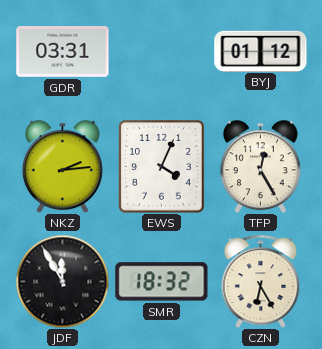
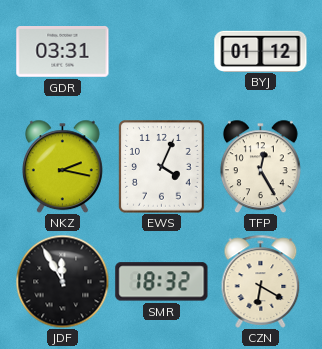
NKZ: 2:14 -> 2:17
CZN: 6:25 -> 6:20
